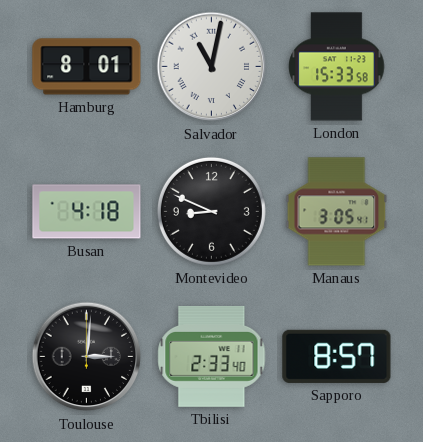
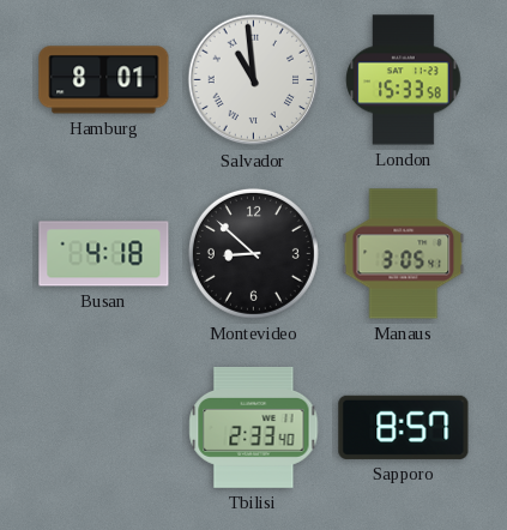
Salvador: 11:02 -> 10:59
Montevideo: 8:49 -> 8:52
Toulouse: 3:01 -> none
